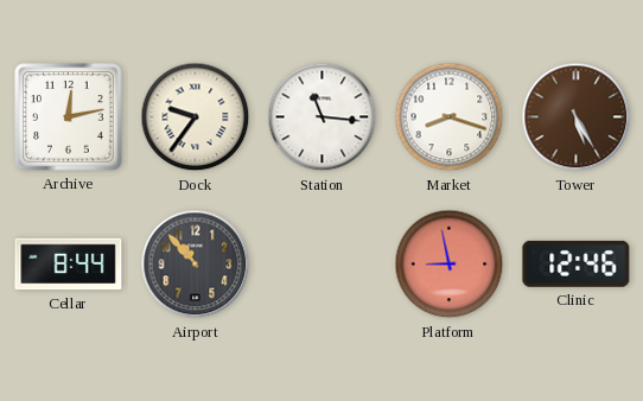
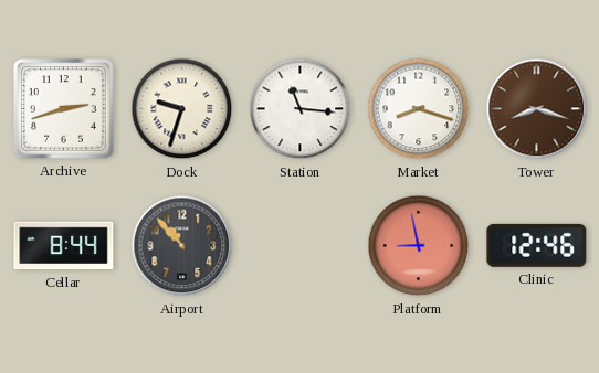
Archive: 12:13 -> 2:42
Dock: 9:36 -> 9:33
Tower: 5:25 -> 8:18
